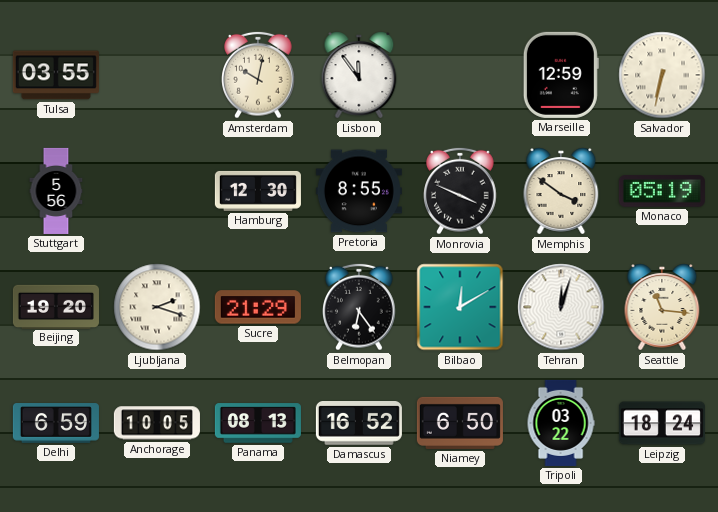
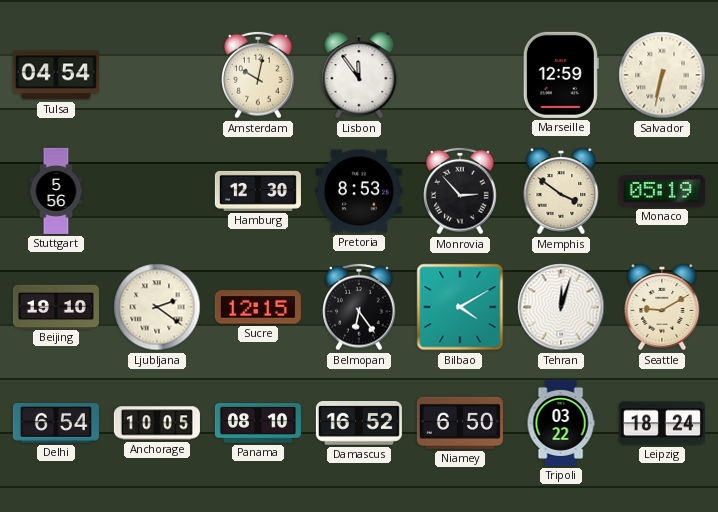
Tulsa: 03:55 -> 04:54
Pretoria: 8:55 -> 8:53
Monrovia: 3:49 -> 2:53
Beijing: 19:20 -> 19:10
Ljubljana: 2:18 -> 2:21
Sucre: 21:29 -> 12:15
Bilbao: 12:10 -> 4:10
Seattle: 11:16 -> 9:10
Delhi: 6:59 -> 6:54
Panama: 08:13 -> 08:10
